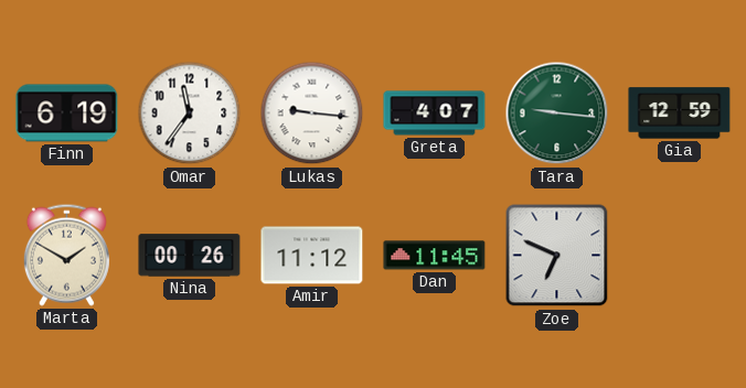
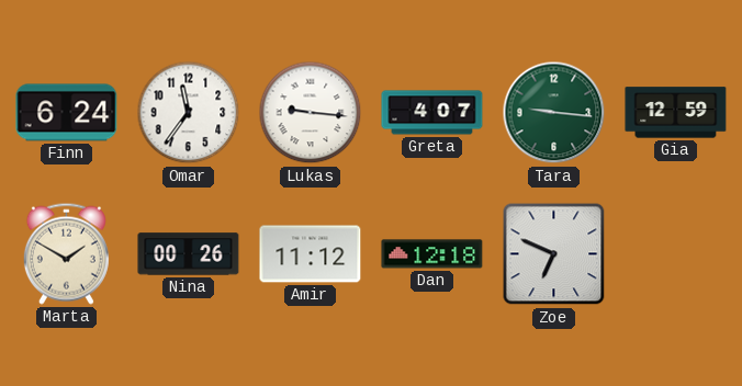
Finn: 6:19 -> 6:24
Dan: 11:45 -> 12:18
